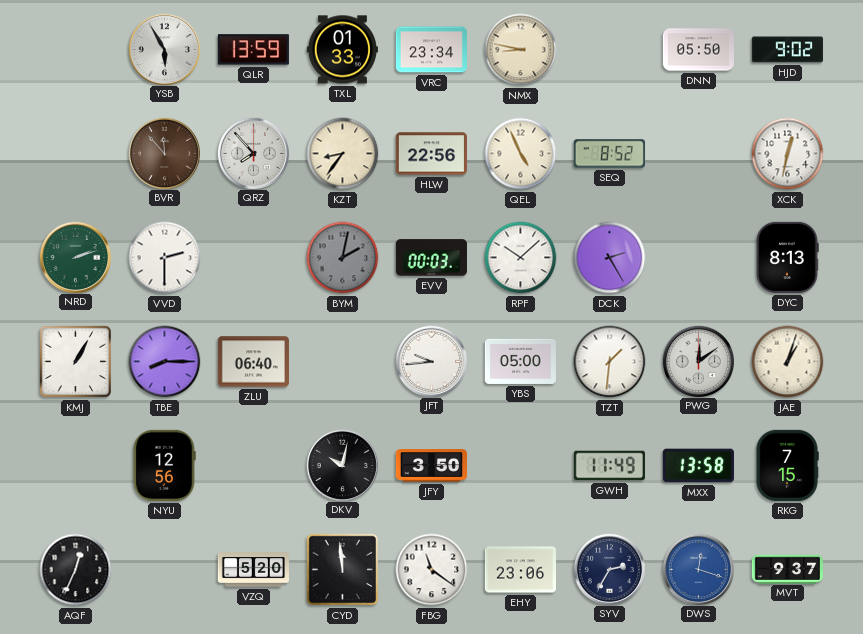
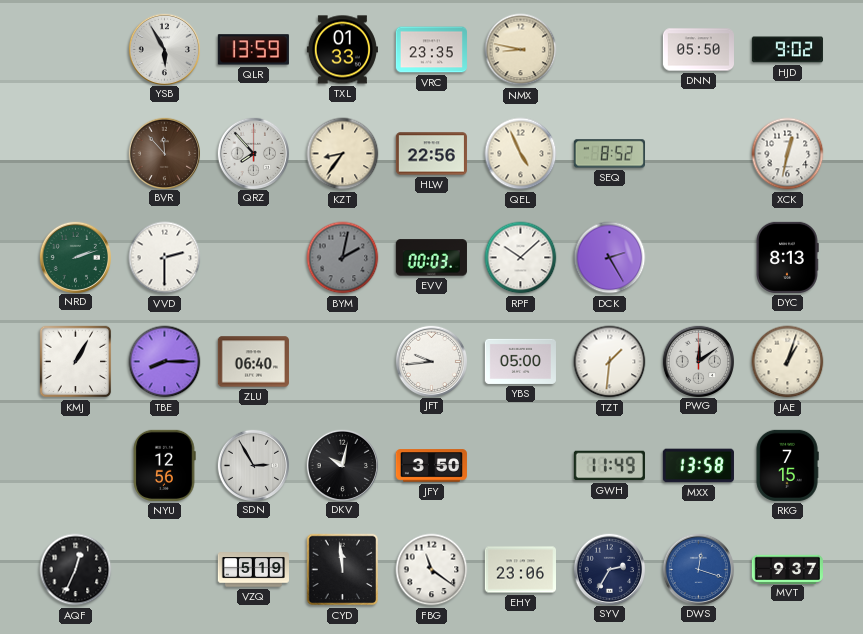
VRC: 23:34 -> 23:35
SDN: none -> 2:55
VZQ: 5:20 -> 5:19
